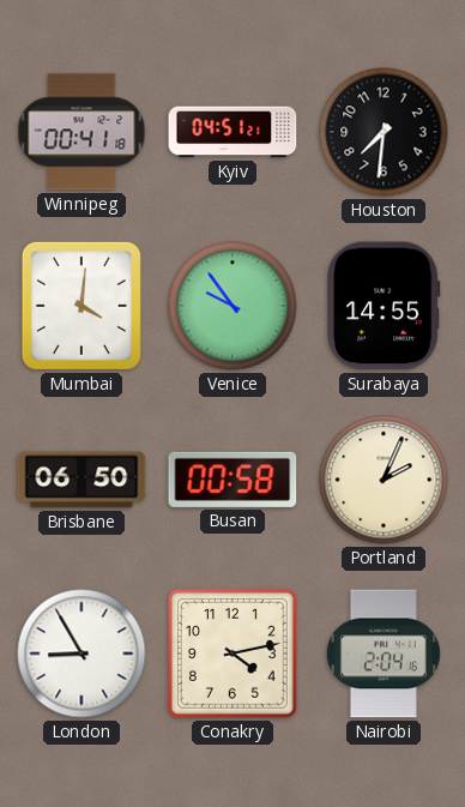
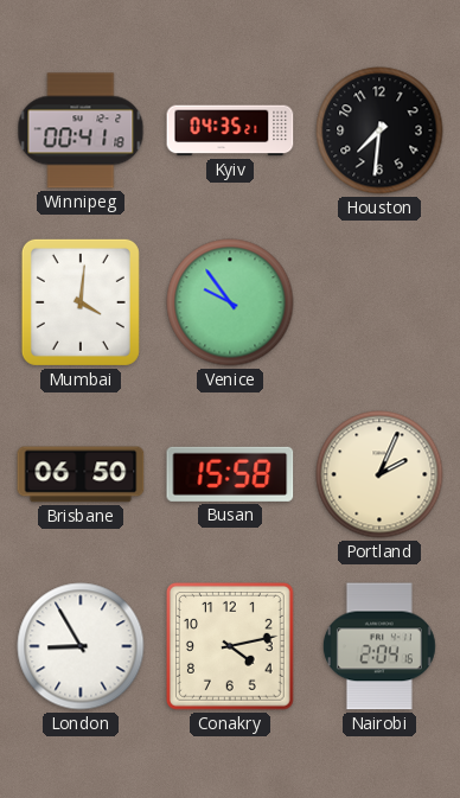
Kyiv: 04:51 -> 04:35
Surabaya: 14:55 -> none
Busan: 00:58 -> 15:58
